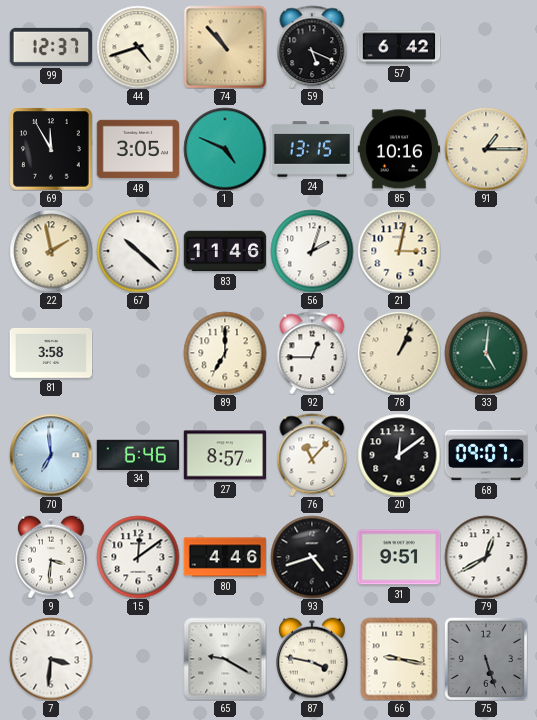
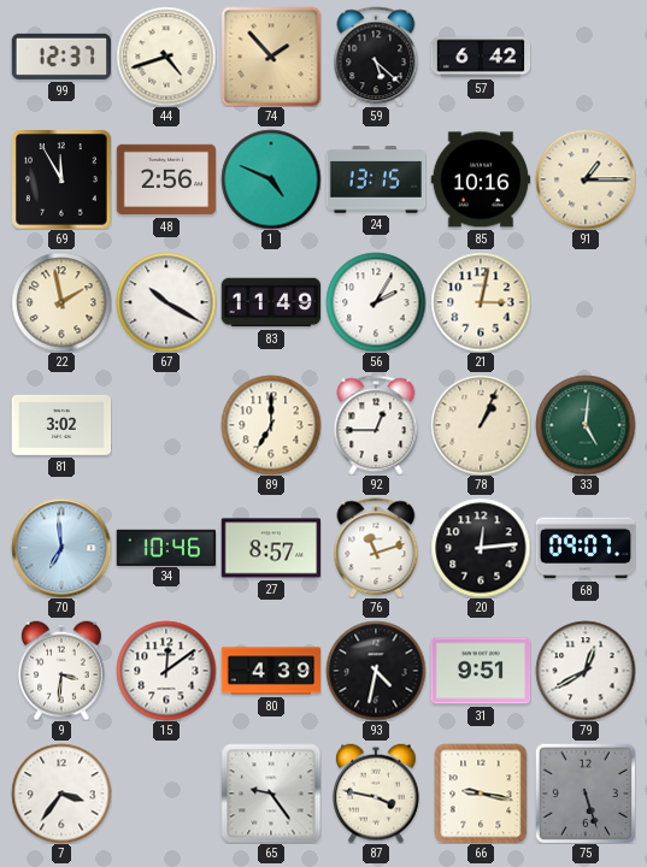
74: 10:53 -> 1:53
59: 5:19 -> 5:22
48: 3:05 -> 2:56
67: 10:22 -> 10:20
83: 11:46 -> 11:49
56: 2:03 -> 2:05
81: 3:58 -> 3:02
34: 6:46 -> 10:46
76: 11:07 -> 11:12
20: 12:09 -> 12:14
80: 4:46 -> 4:39
93: 4:42 -> 4:32
7: 3:31 -> 3:36
65: 9:20 -> 9:24
